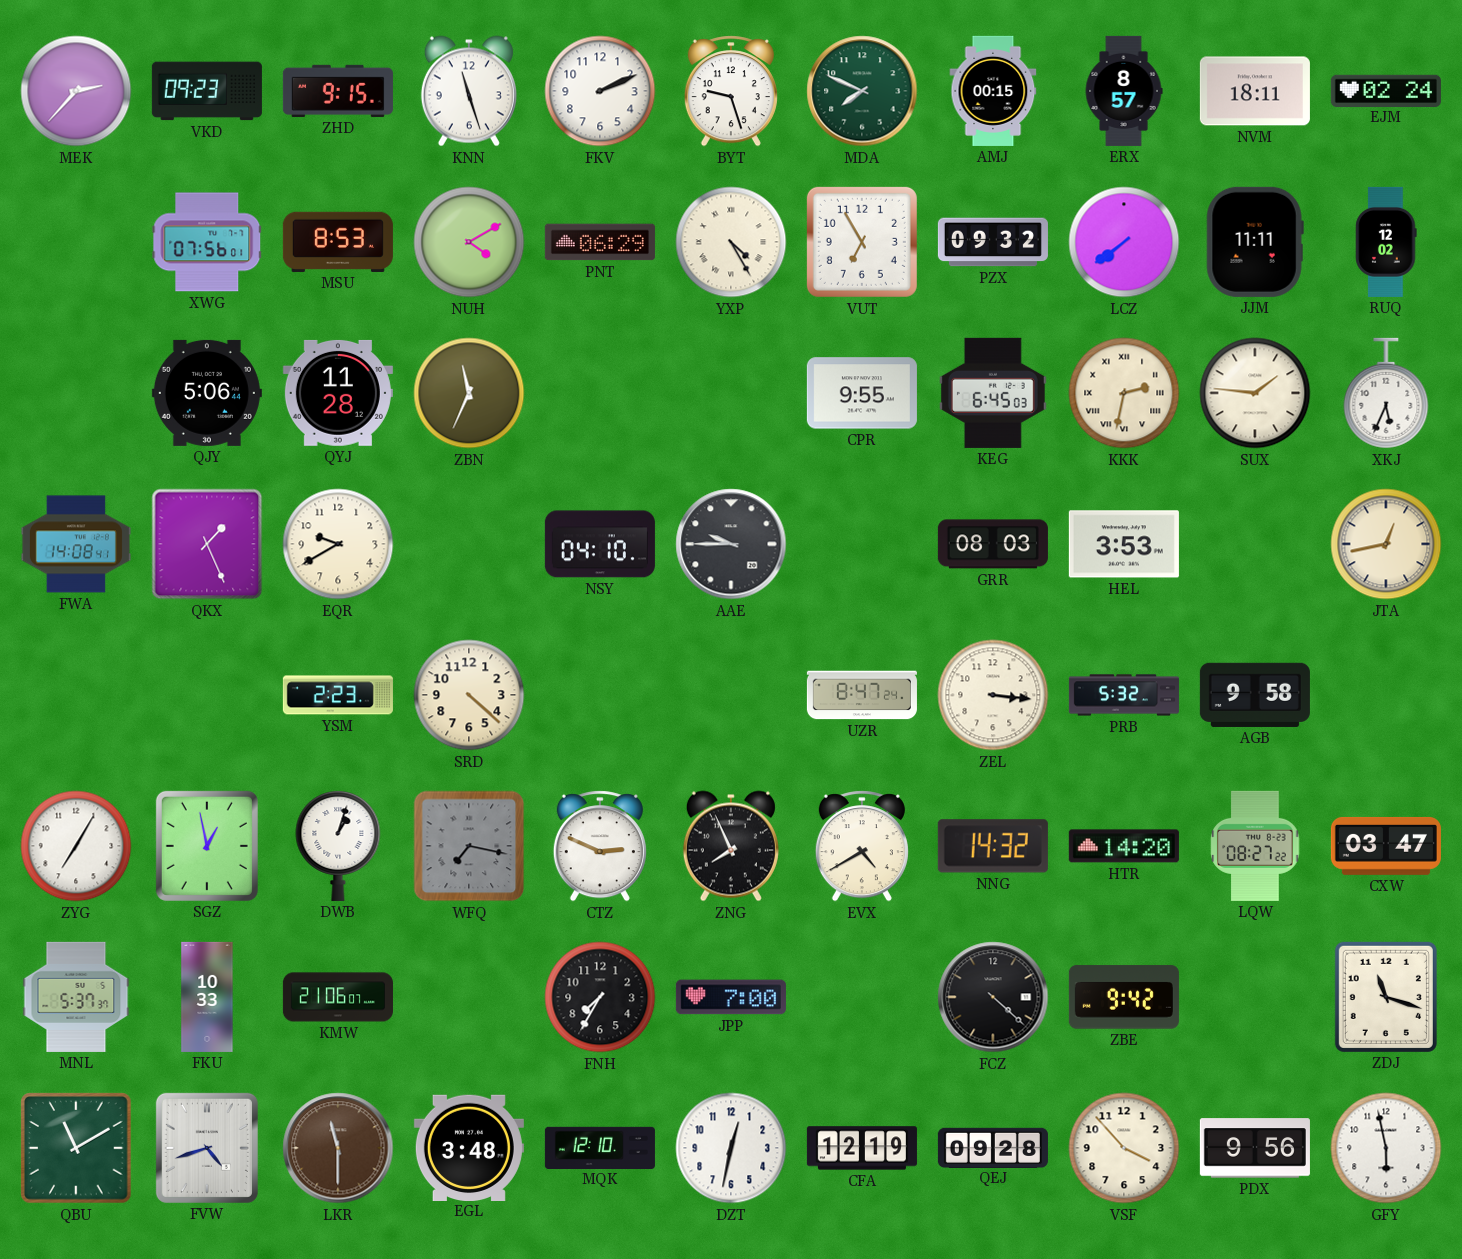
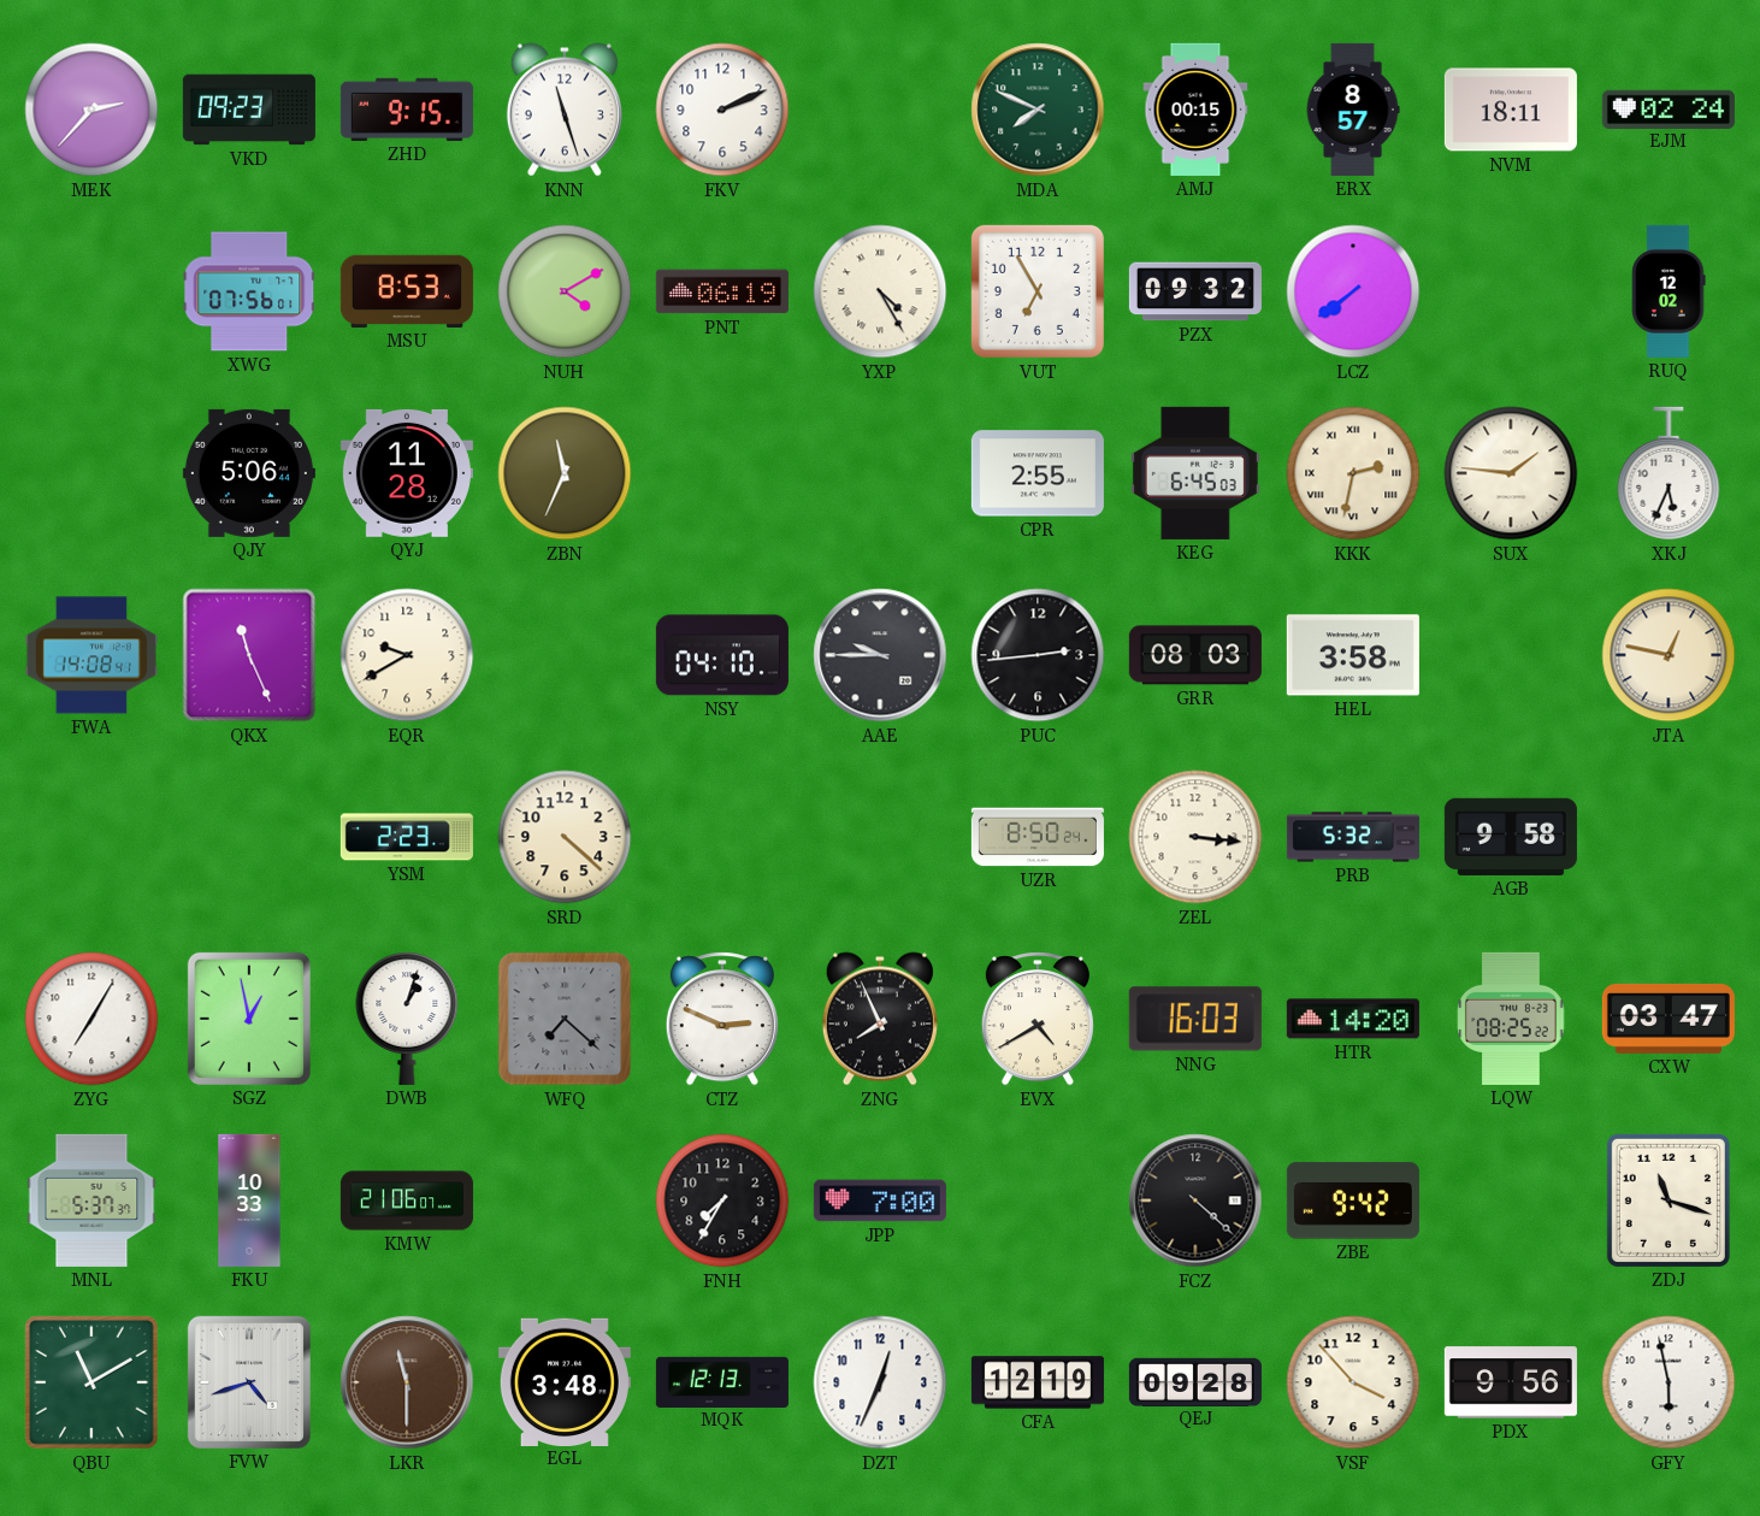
BYT: 9:27 -> none
PNT: 06:29 -> 06:19
JJM: 11:11 -> none
CPR: 9:55 -> 2:55
QKX: 1:26 -> 11:26
PUC: none -> 2:44
HEL: 3:53 -> 3:58
JTA: 12:43 -> 12:47
UZR: 8:47 -> 8:50
WFQ: 7:17 -> 7:22
NNG: 14:32 -> 16:03
LQW: 08:27 -> 08:25
MQK: 12:10 -> 12:13
DZT: 12:32 -> 12:34
